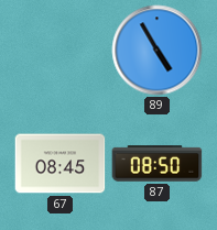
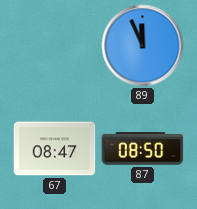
89: 4:55 -> 11:56
67: 08:45 -> 08:47
